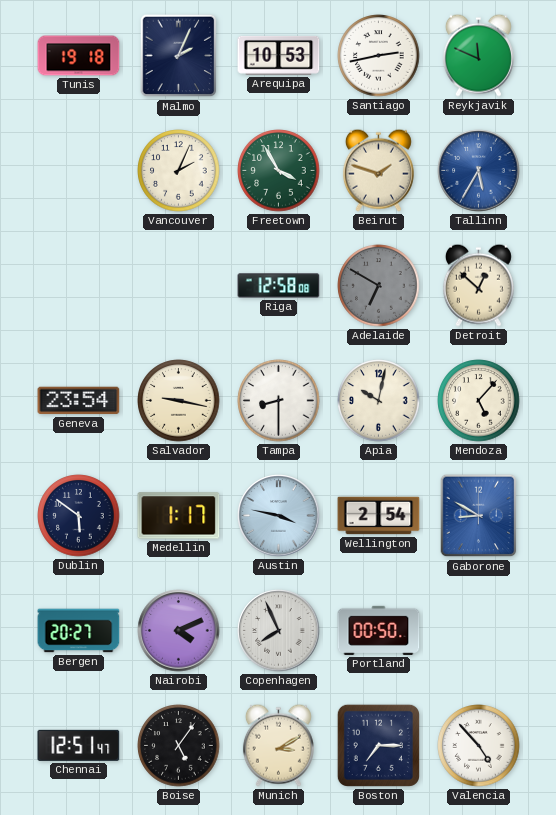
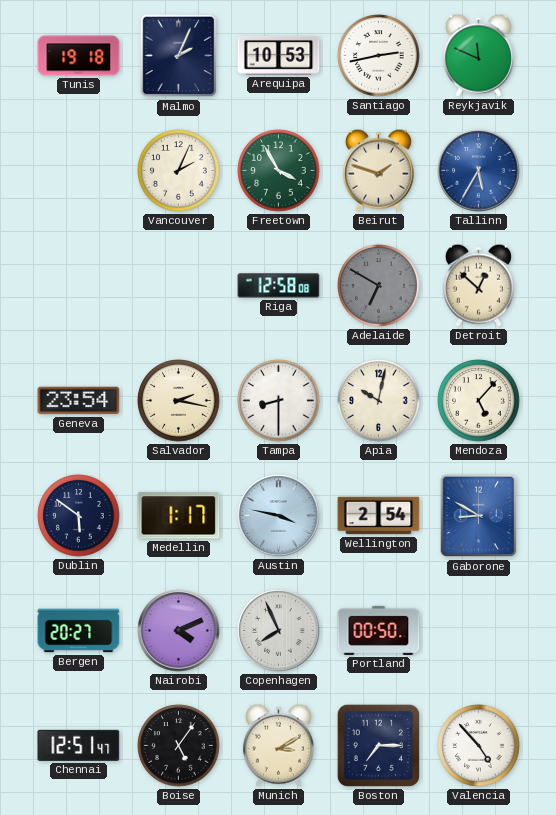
Salvador: 9:17 -> 2:17
